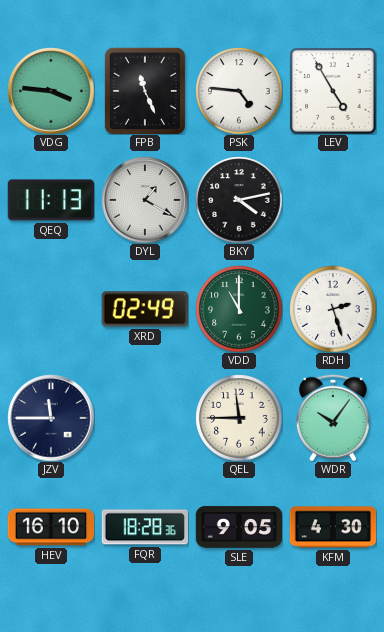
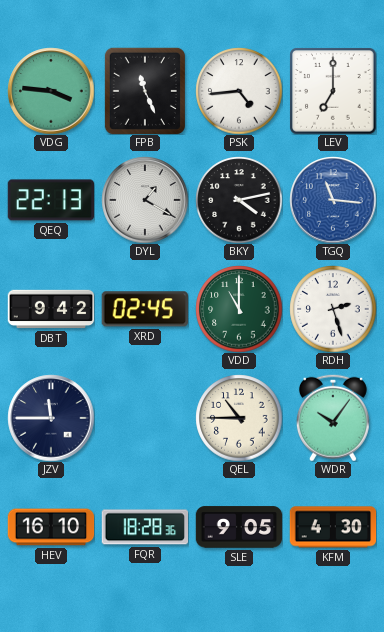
PSK: 4:46 -> 4:44
LEV: 4:55 -> 7:00
QEQ: 11:13 -> 22:13
TGQ: none -> 11:16
DBT: none -> 9:42
XRD: 02:49 -> 02:45
QEL: 11:45 -> 10:45
